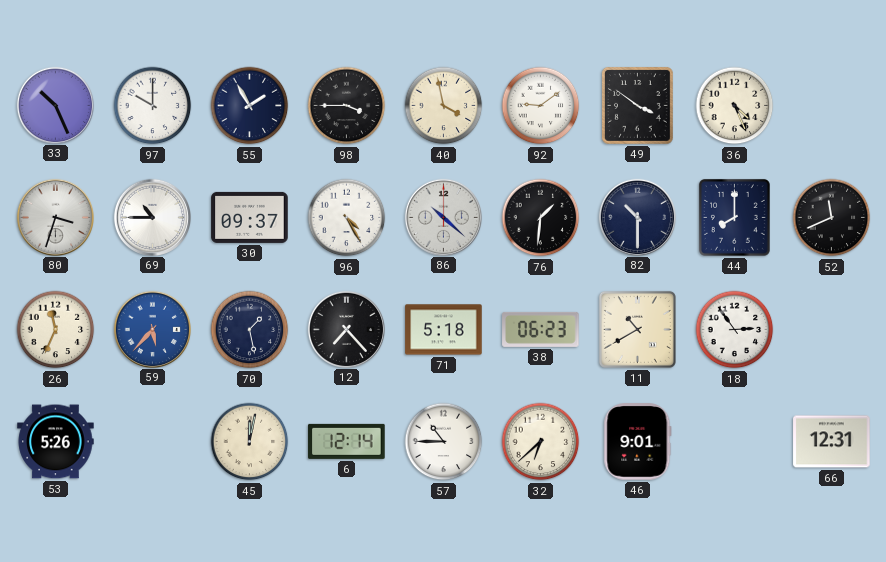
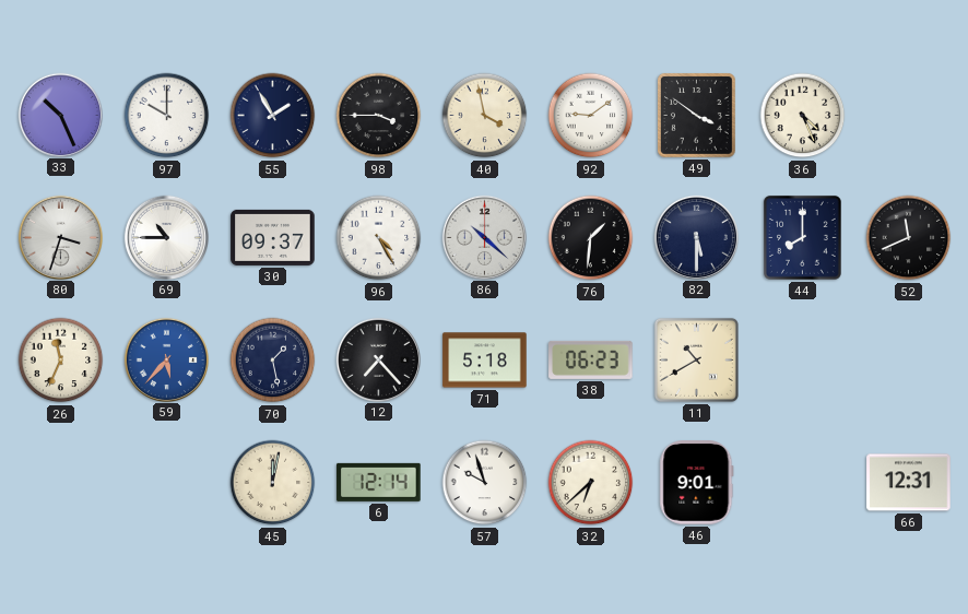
82: 10:30 -> 5:30
18: 2:54 -> none
53: 5:26 -> none
57: 10:45 -> 9:57
